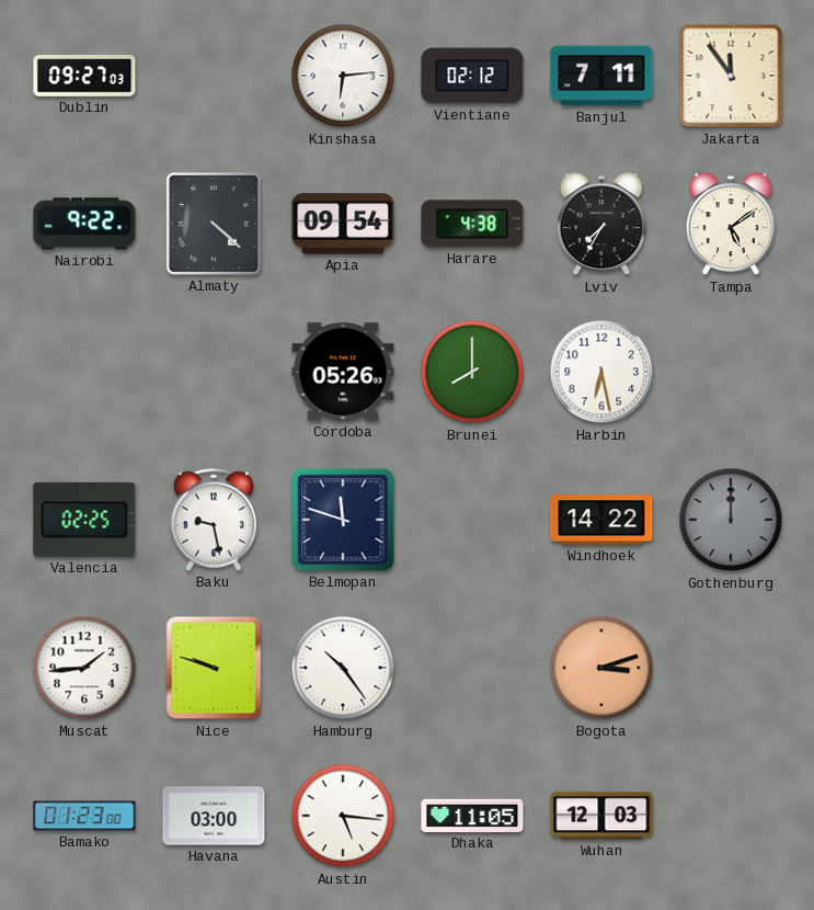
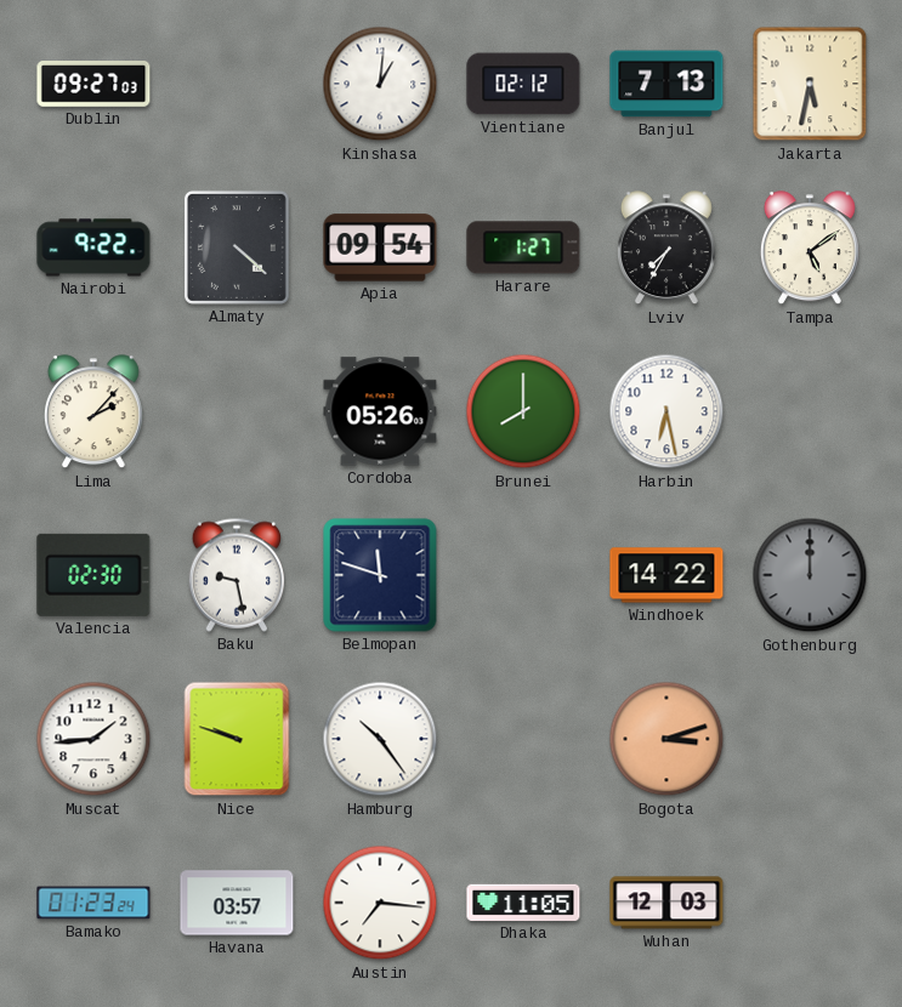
Kinshasa: 6:14 -> 1:01
Banjul: 7:11 -> 7:13
Jakarta: 11:54 -> 5:32
Harare: 4:38 -> 1:27
Lima: none -> 2:07
Valencia: 02:25 -> 02:30
Bamako: 01:23:00 -> 01:23:24
Havana: 03:00 -> 03:57
Austin: 5:16 -> 7:16
